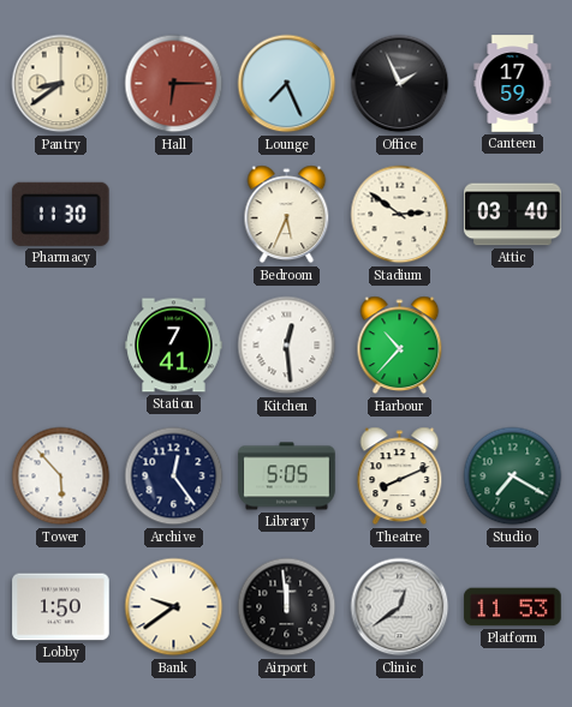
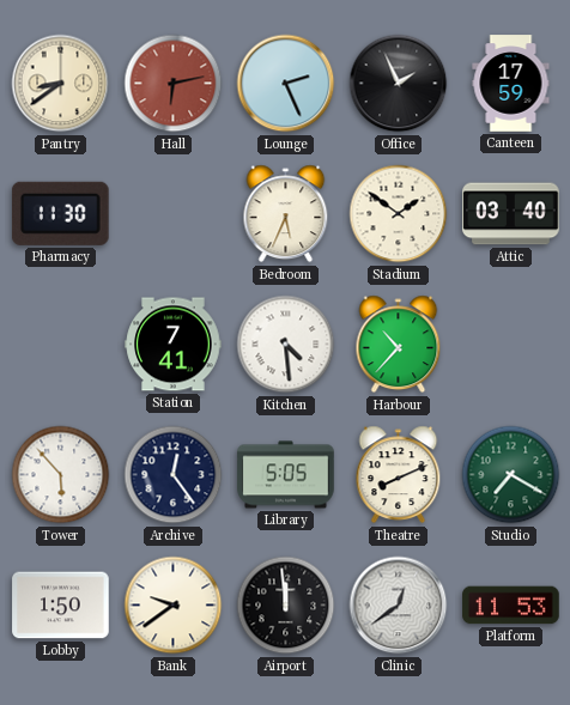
Hall: 6:15 -> 6:13
Lounge: 7:26 -> 2:26
Stadium: 2:51 -> 1:51
Kitchen: 12:29 -> 4:29
